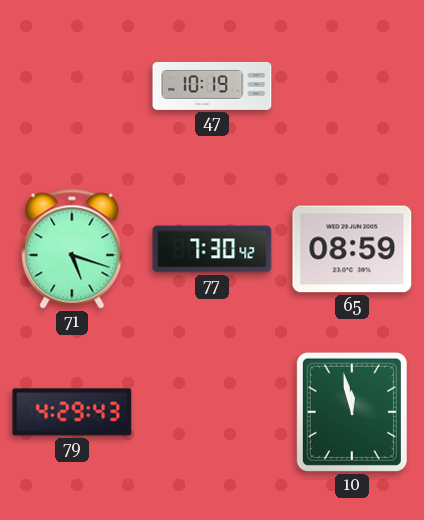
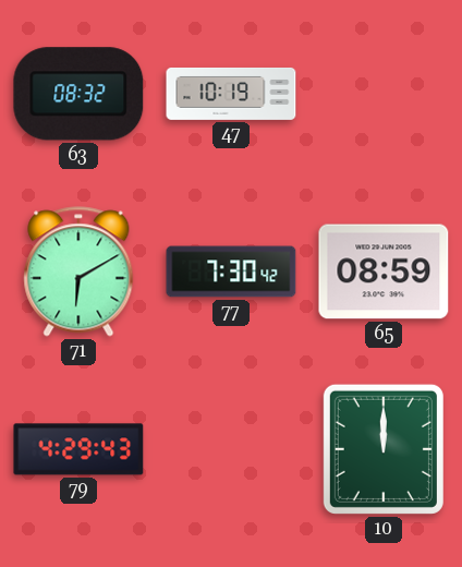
63: none -> 08:32
71: 5:18 -> 6:10
10: 11:58 -> 12:00
